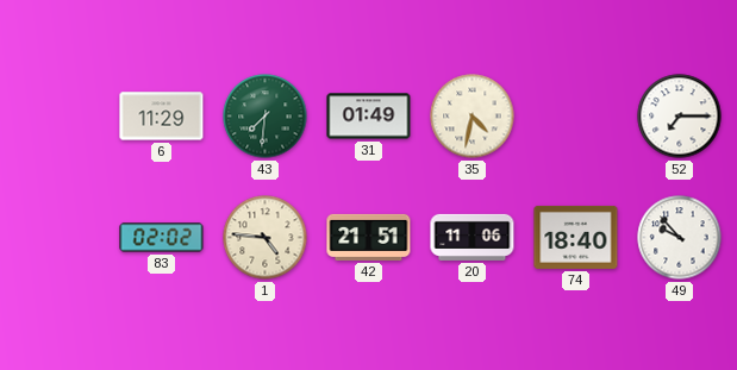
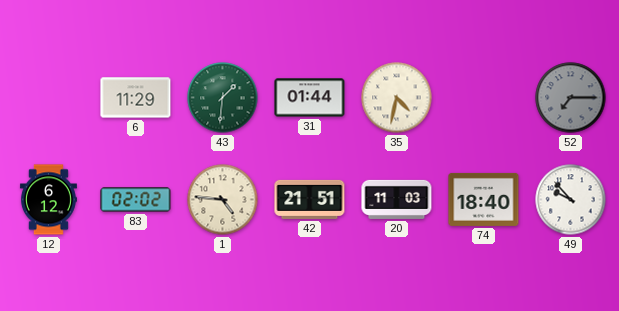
43: 7:31 -> 1:31
31: 01:49 -> 01:44
52 dial: white -> grey
12: none -> 6:12
20: 11:06 -> 11:03
